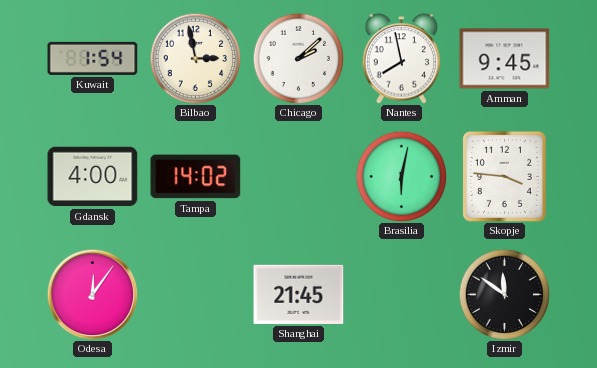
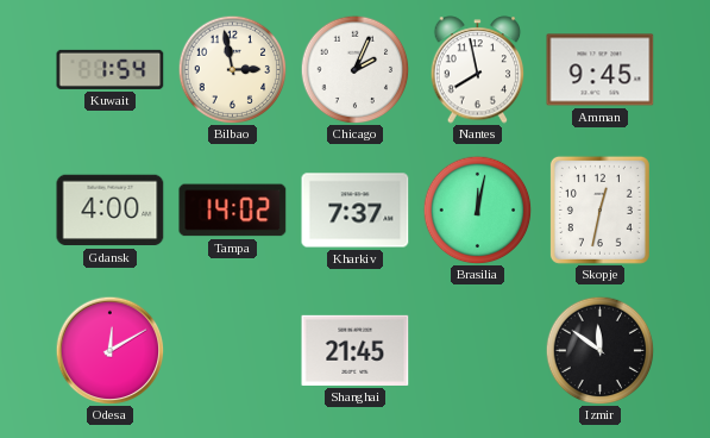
Chicago: 2:08 -> 2:04
Kharkiv: none -> 7:37
Brasilia: 6:02 -> 12:02
Skopje: 3:46 -> 12:32
Odesa: 12:06 -> 12:10
